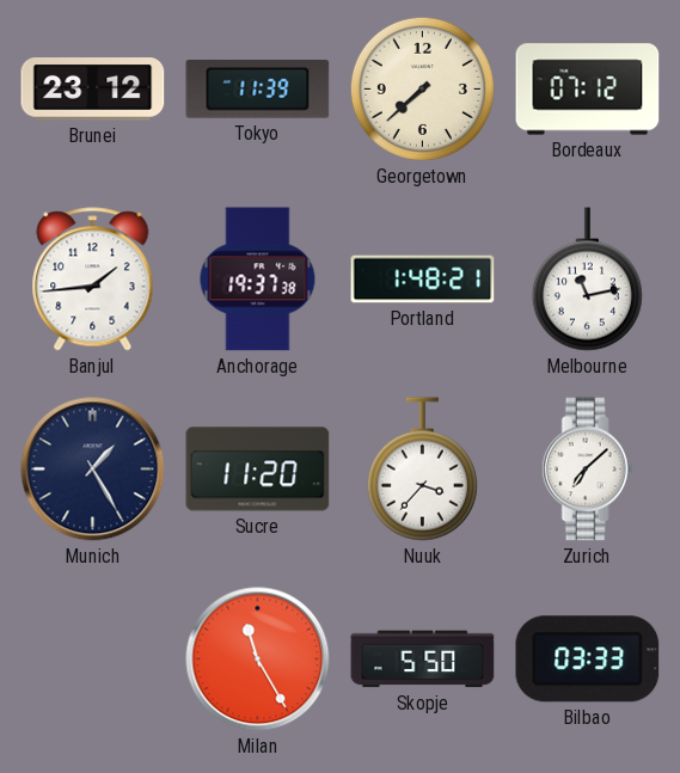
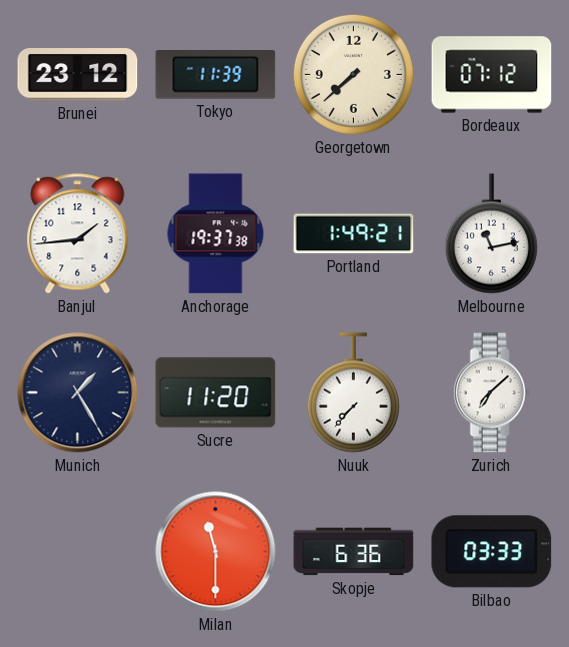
Portland: 1:48 -> 1:49
Nuuk: 3:37 -> 7:37
Milan: 11:25 -> 11:30
Skopje: 5:50 -> 6:36
